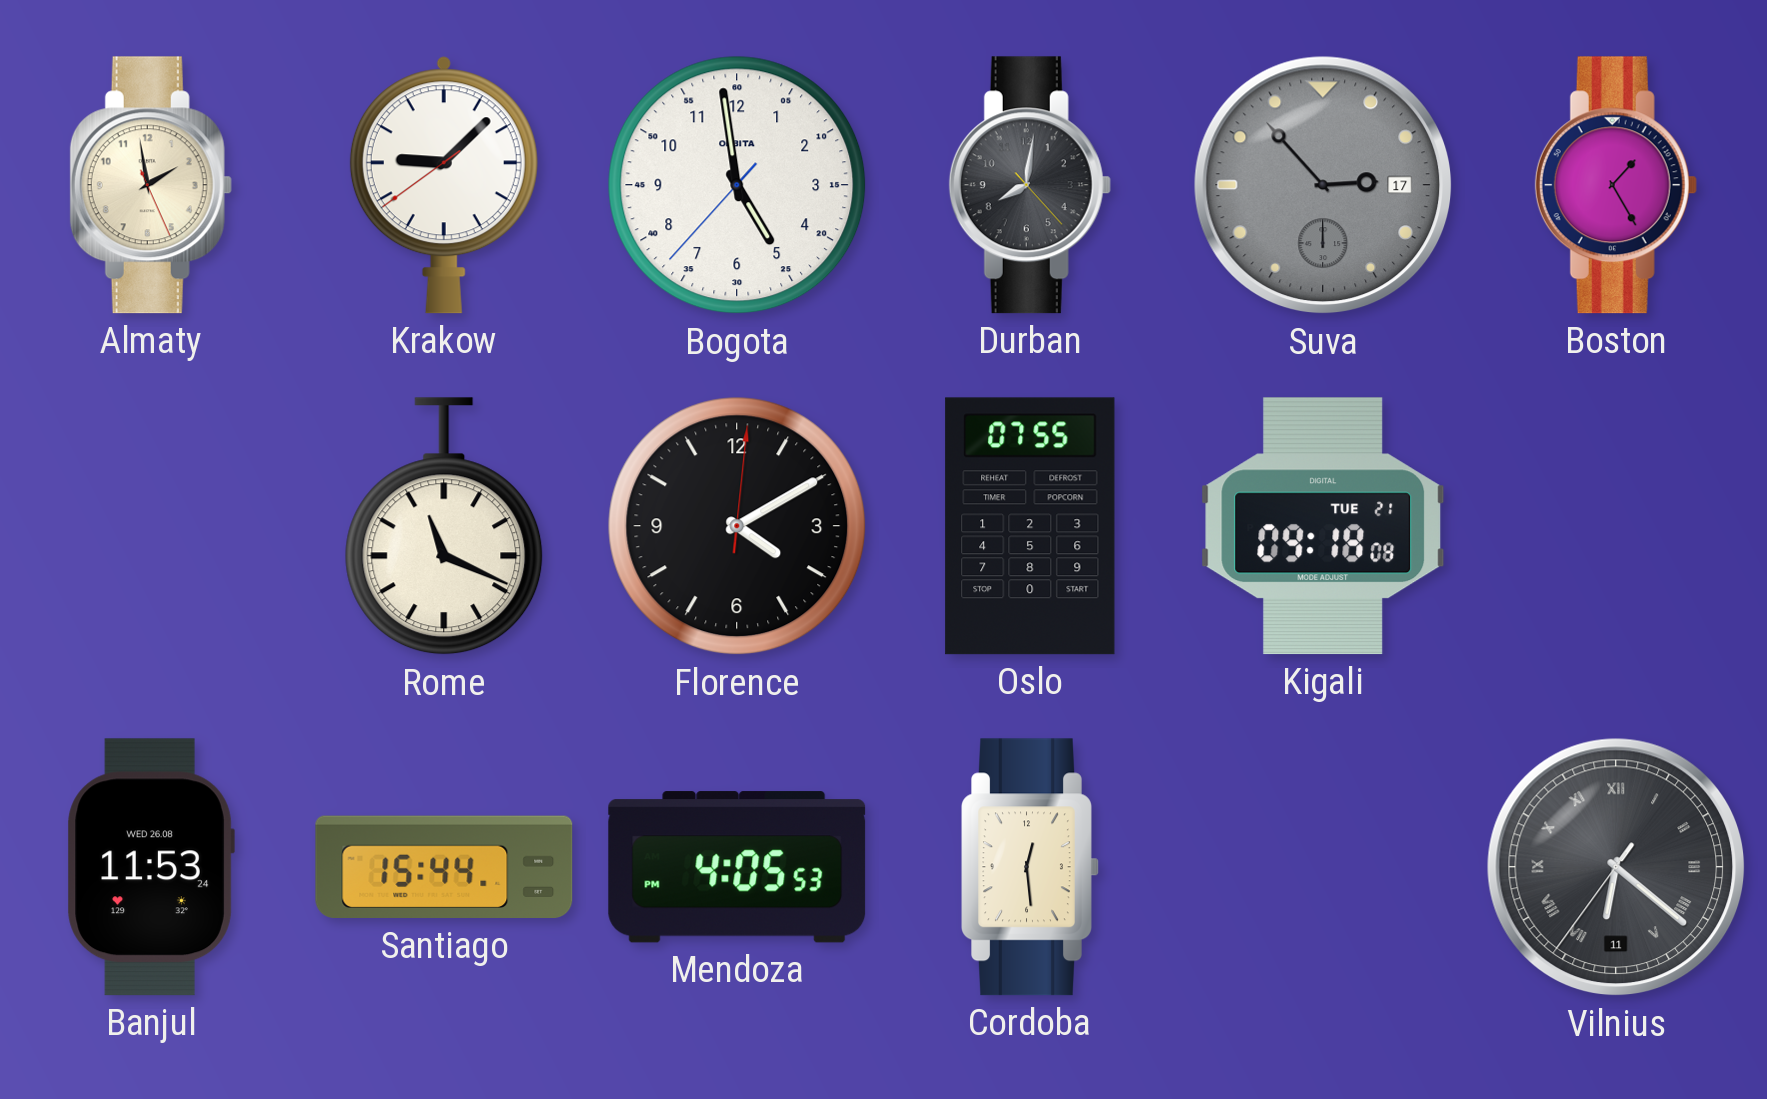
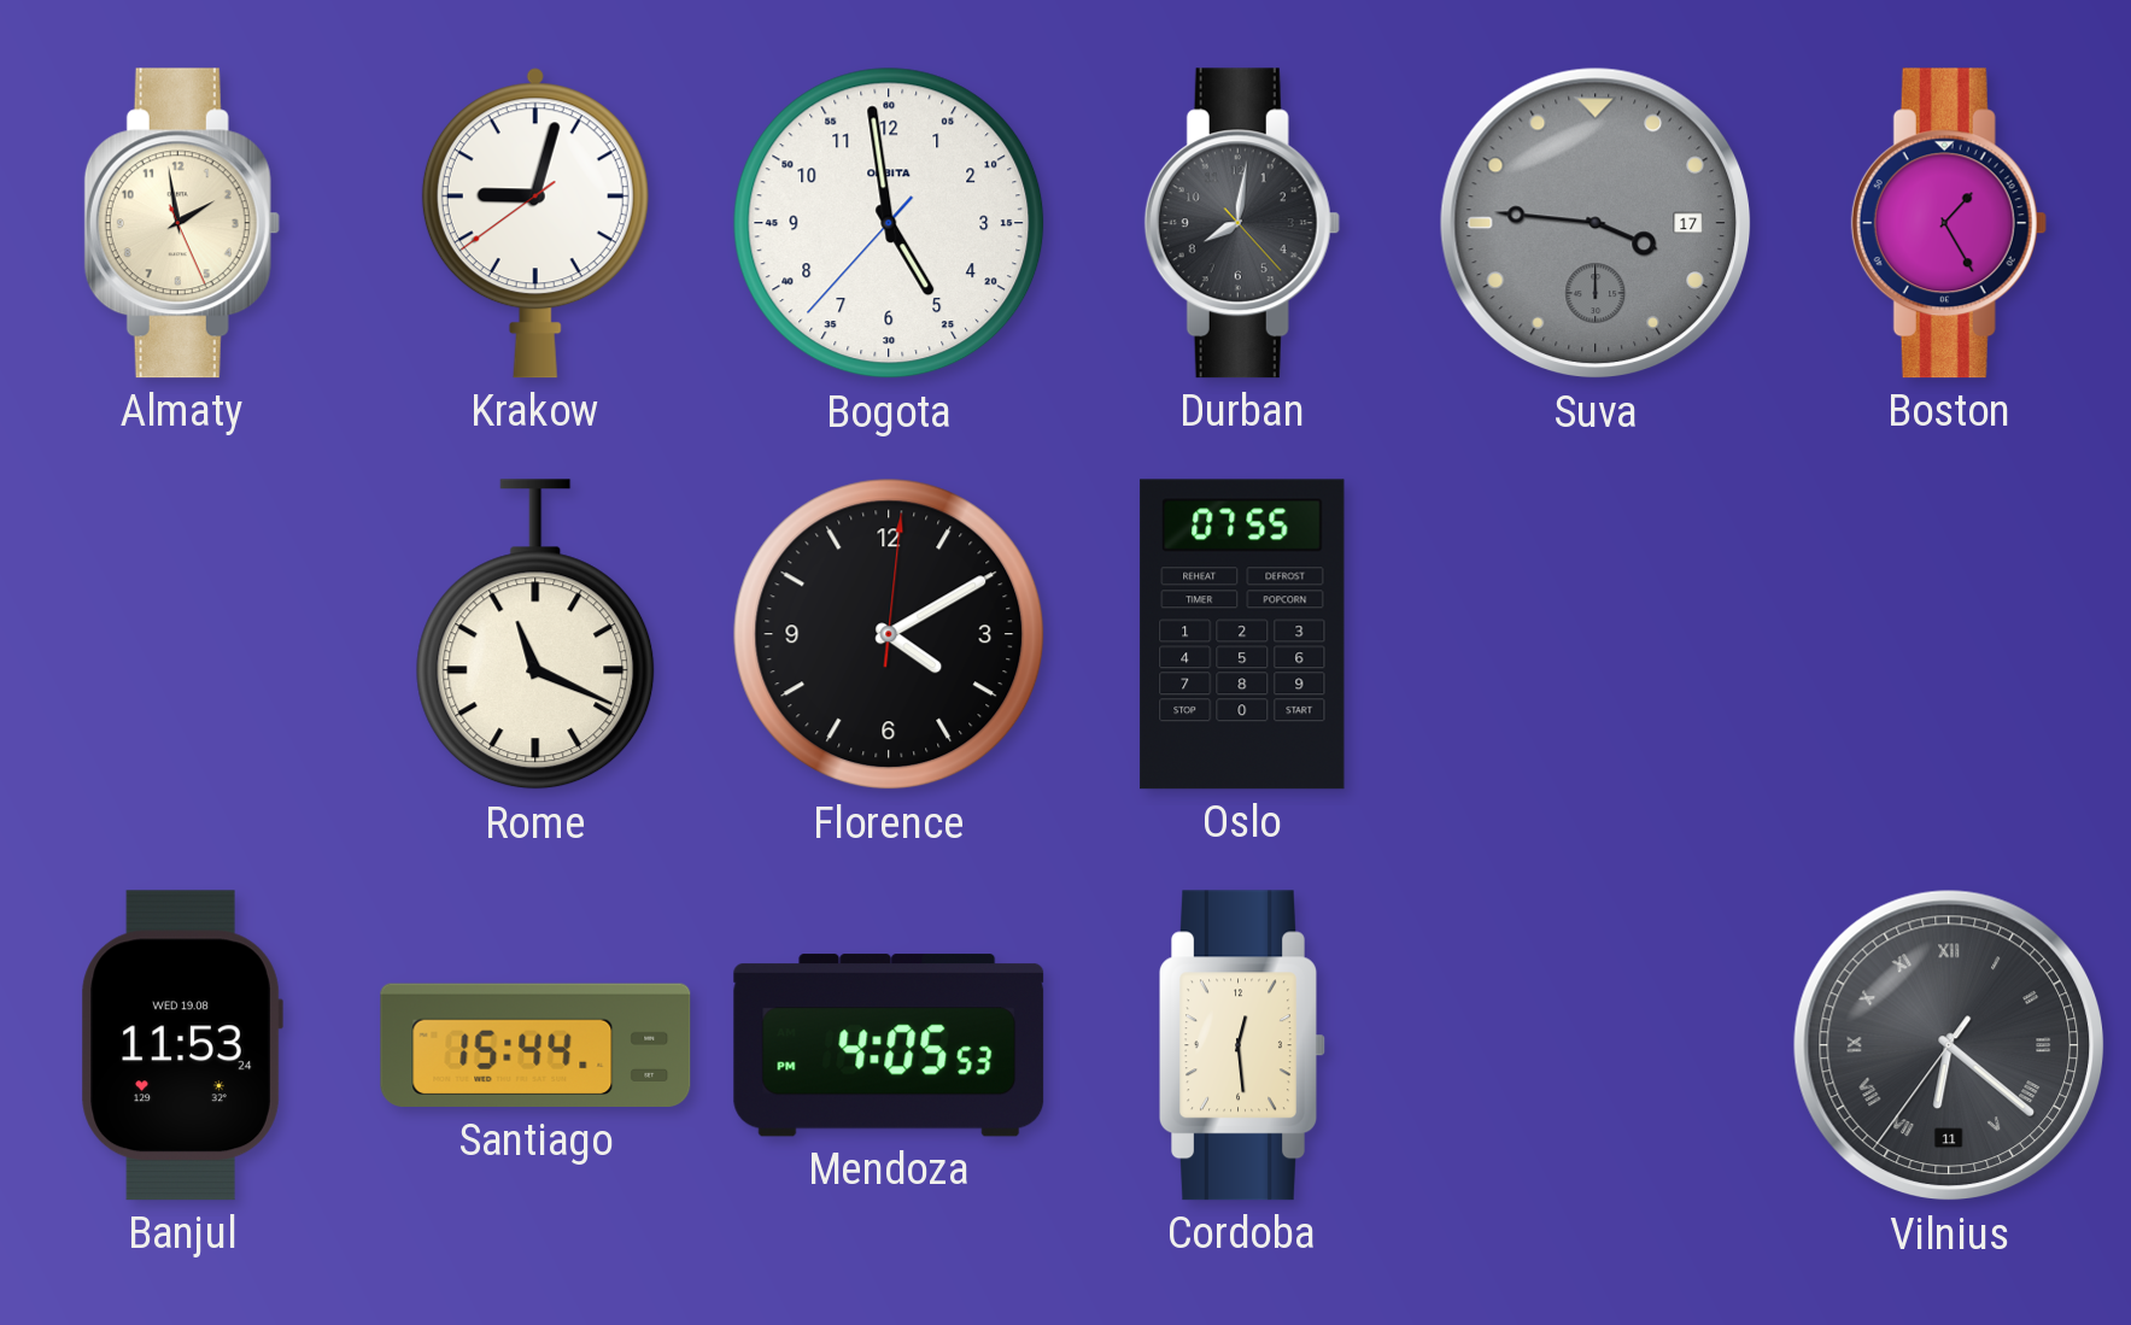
Krakow: 9:07 -> 9:02
Suva: 2:53 -> 3:46
Kigali: 09:18 -> none
Banjul date: WED 26.08 -> WED 19.08
